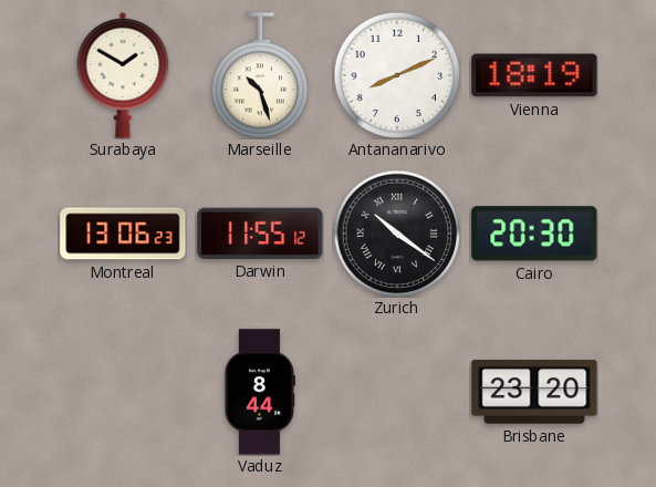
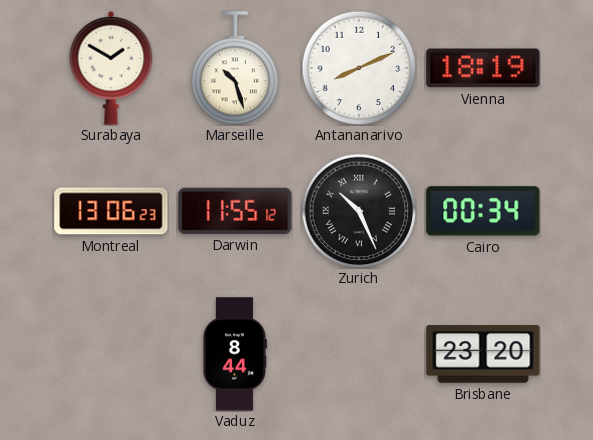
Zurich: 10:21 -> 10:26
Cairo: 20:30 -> 00:34
